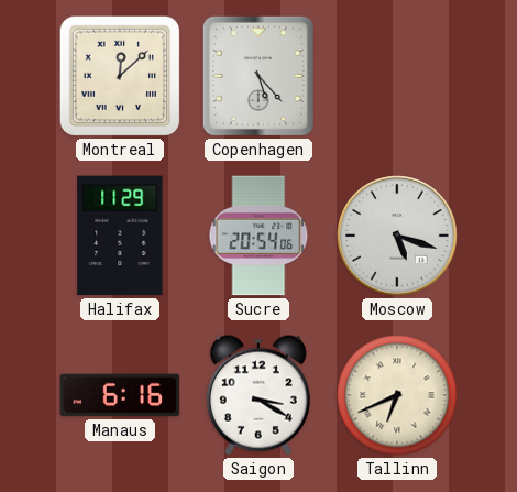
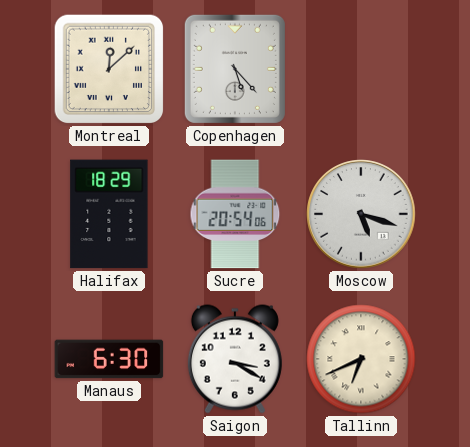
Halifax: 11:29 -> 18:29
Manaus: 6:16 -> 6:30
